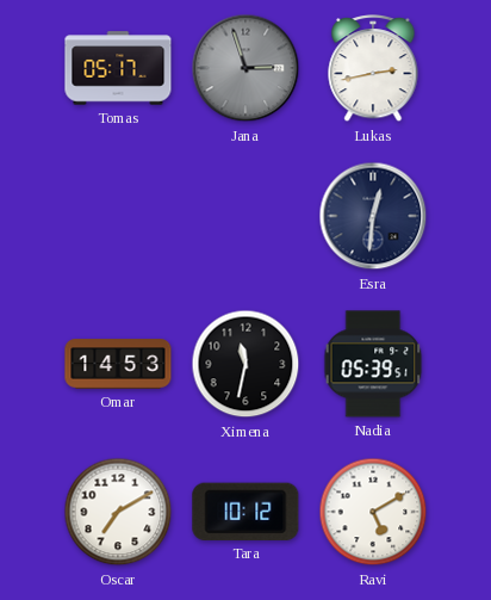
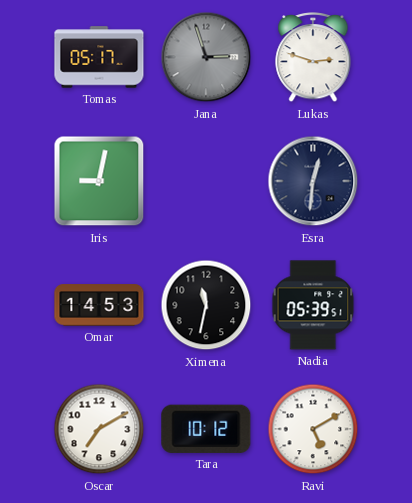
Lukas: 2:43 -> 2:48
Iris: none -> 9:02
